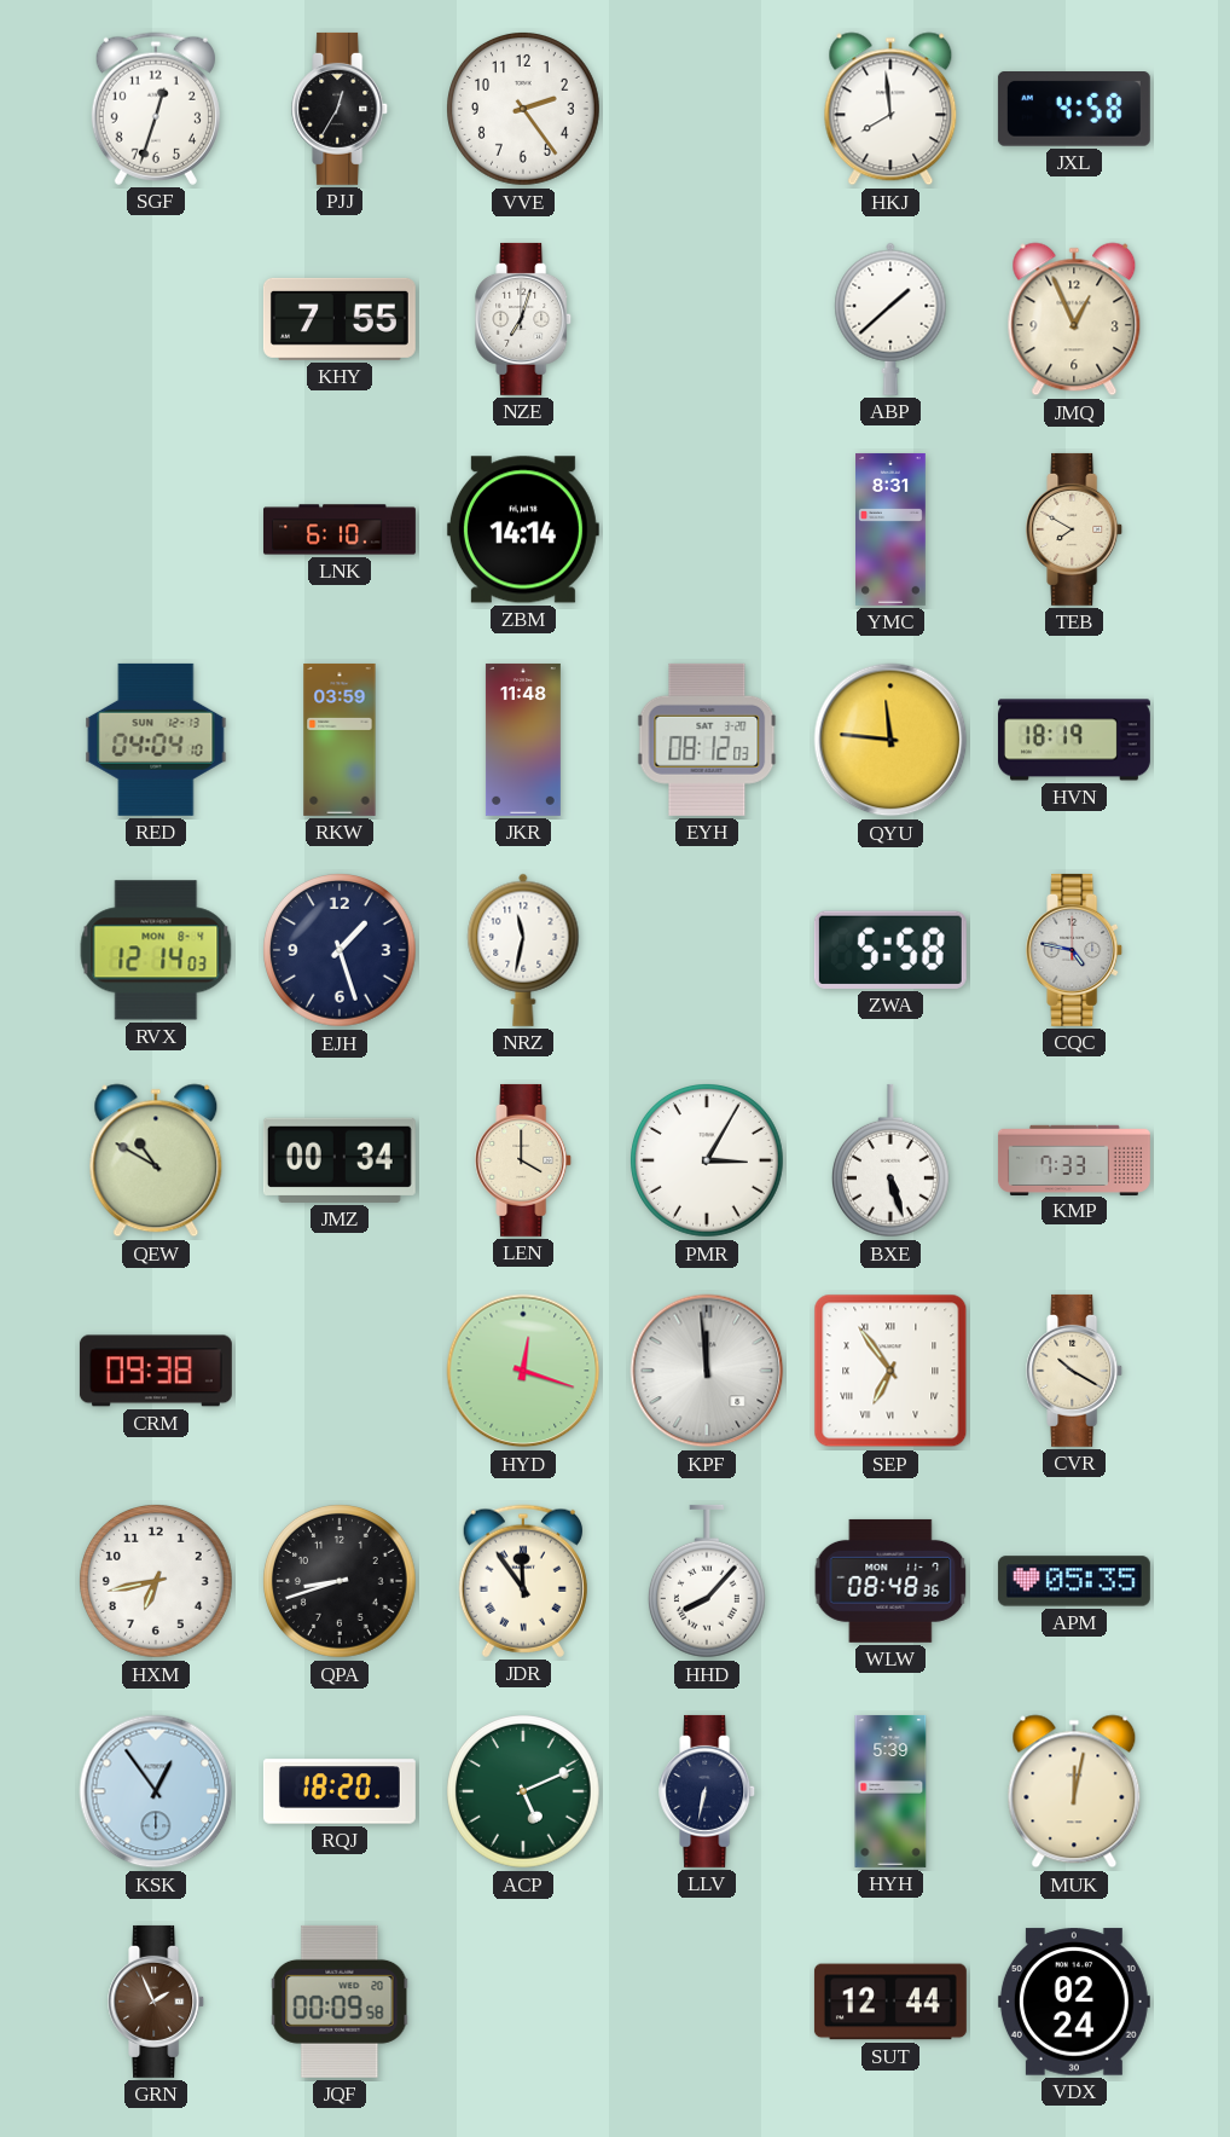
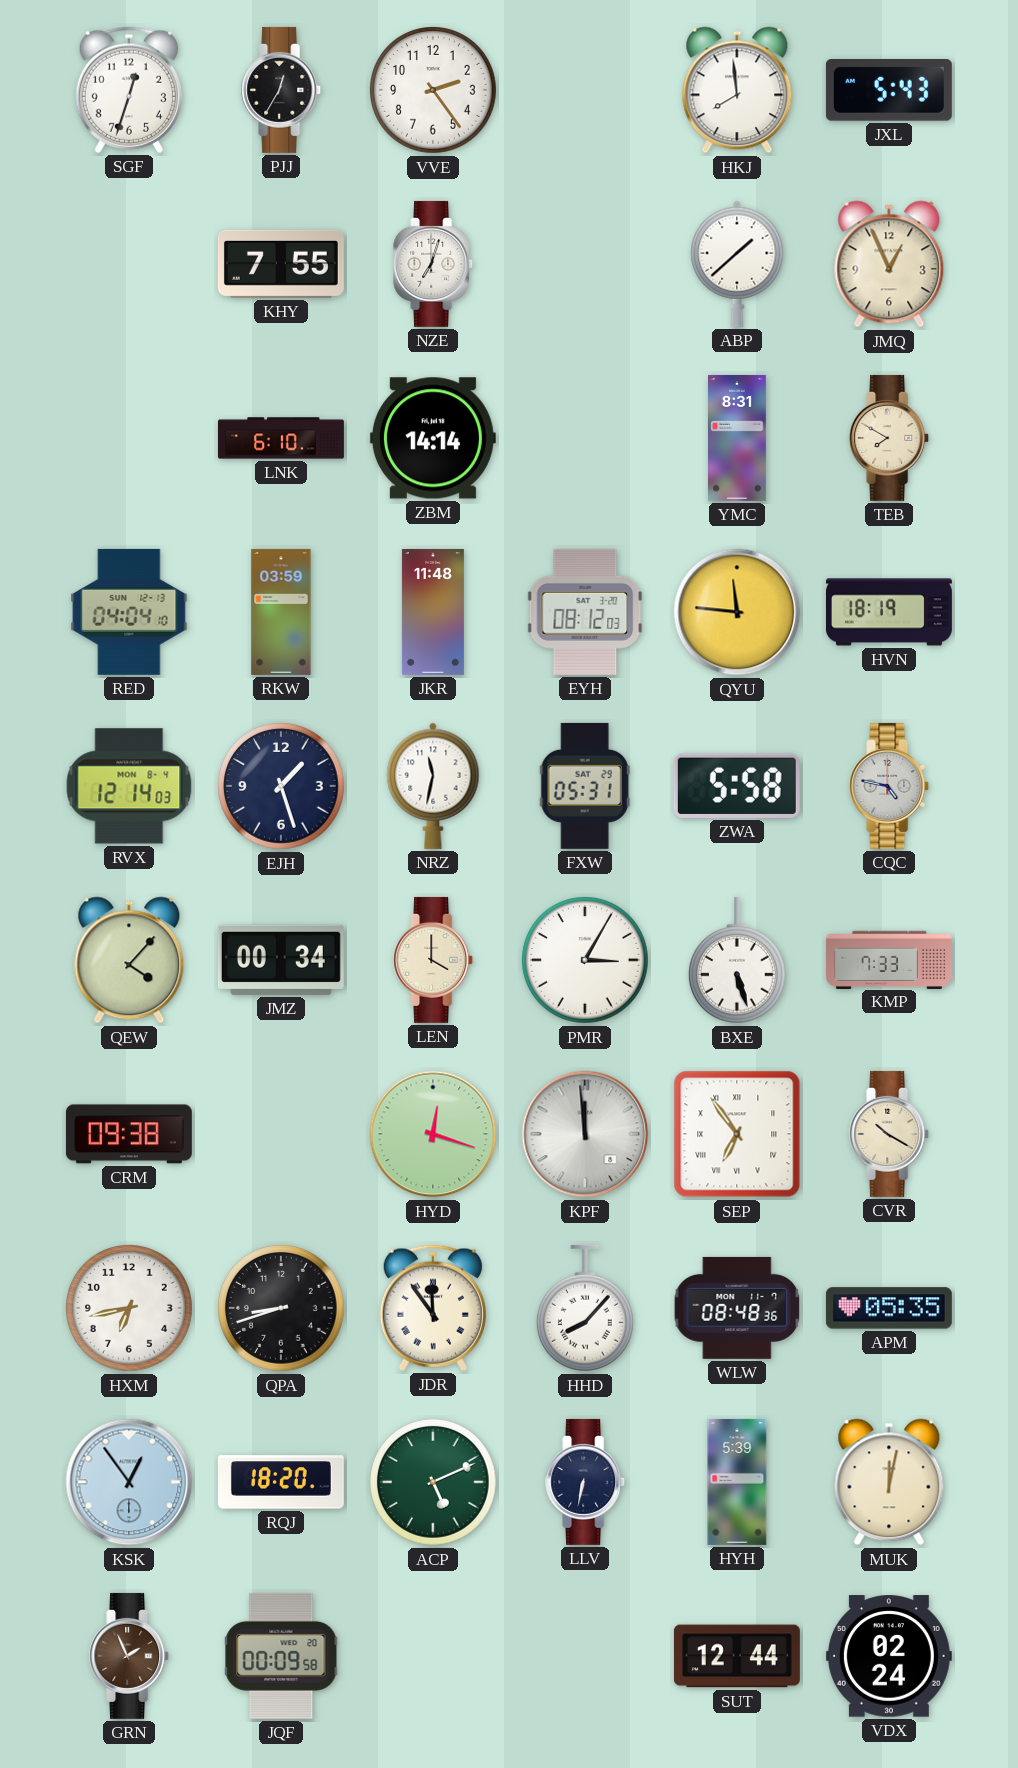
JXL: 4:58 -> 5:43
FXW: none -> 05:31
QEW: 10:50 -> 4:07
